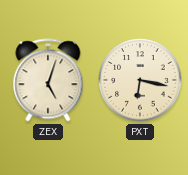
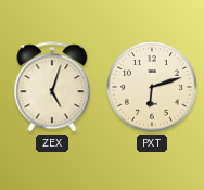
PXT: 6:17 -> 6:12
